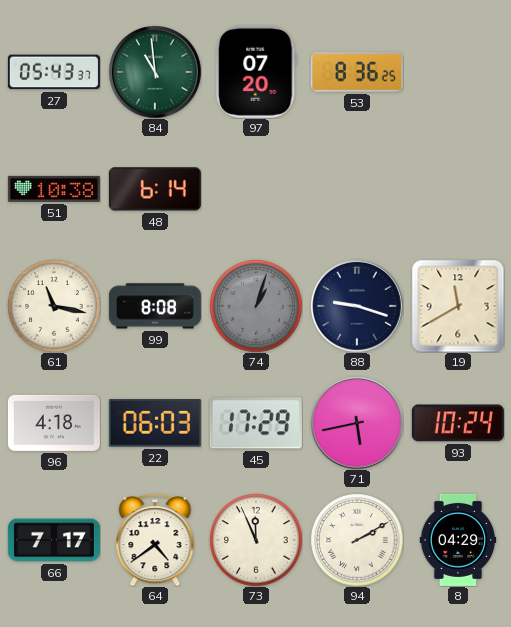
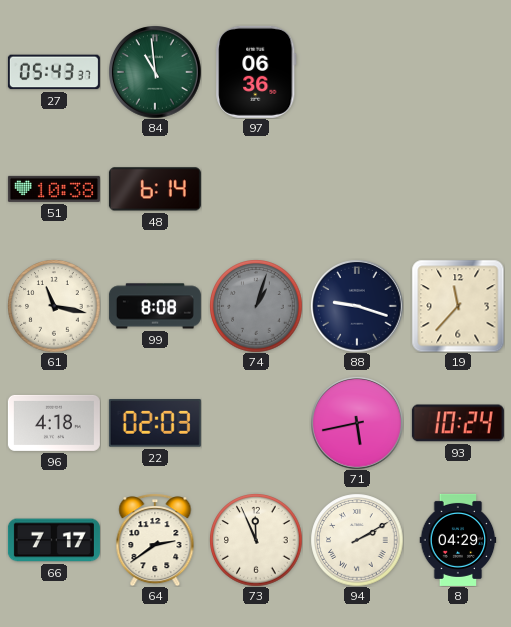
97: 07:20 -> 06:36
53: 8:36 -> none
19: 11:40 -> 11:37
22: 06:03 -> 02:03
45: 17:29 -> none
64: 4:39 -> 2:39
